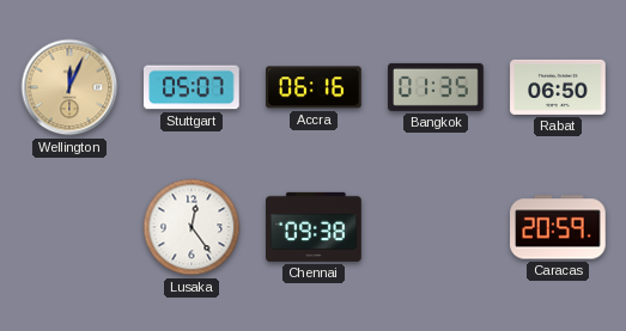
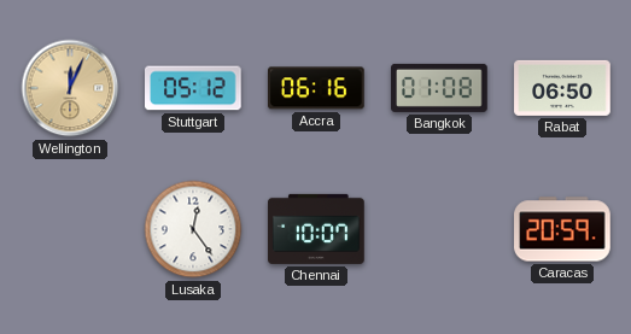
Stuttgart: 05:07 -> 05:12
Bangkok: 01:35 -> 01:08
Chennai: 09:38 -> 10:07
